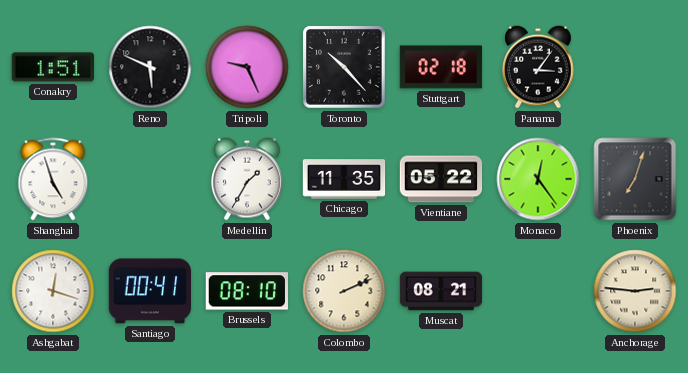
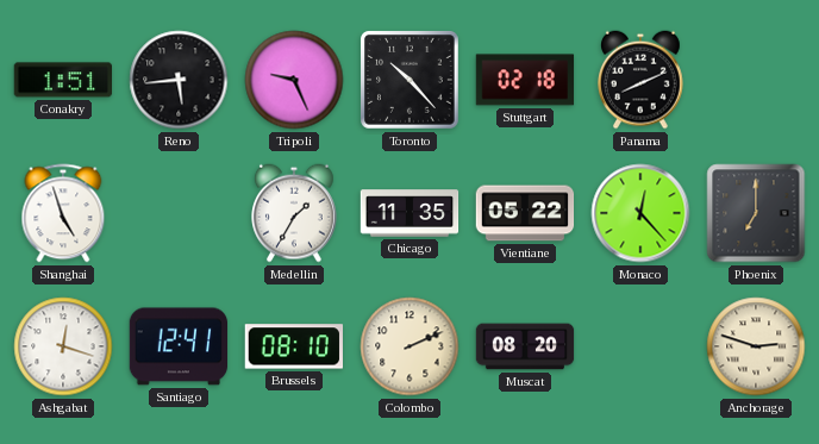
Reno: 5:49 -> 5:44
Panama: 3:06 -> 8:11
Monaco: 12:24 -> 12:23
Phoenix: 7:03 -> 7:00
Santiago: 00:41 -> 12:41
Muscat: 08:21 -> 08:20
Anchorage: 2:46 -> 2:48
